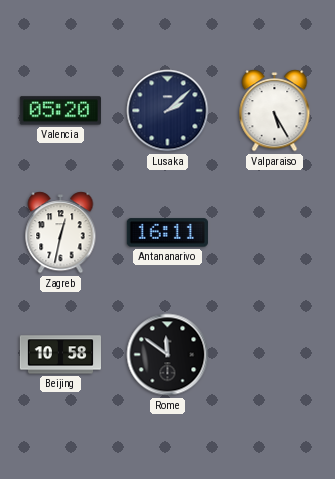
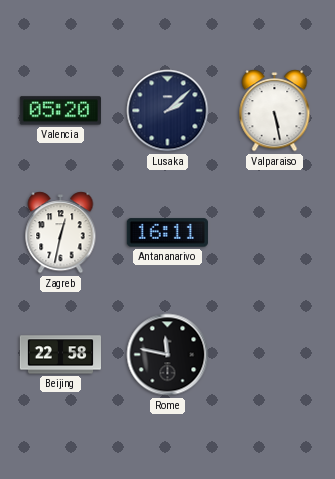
Valparaiso: 5:25 -> 5:28
Beijing: 10:58 -> 22:58
Rome: 11:51 -> 11:47
